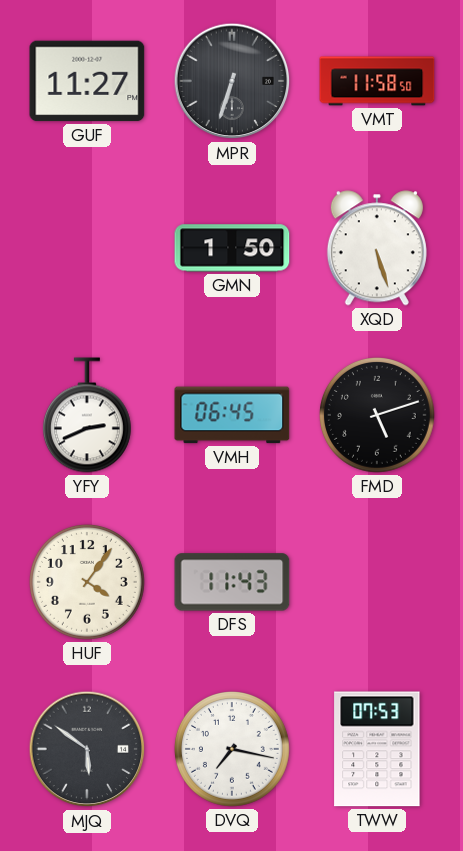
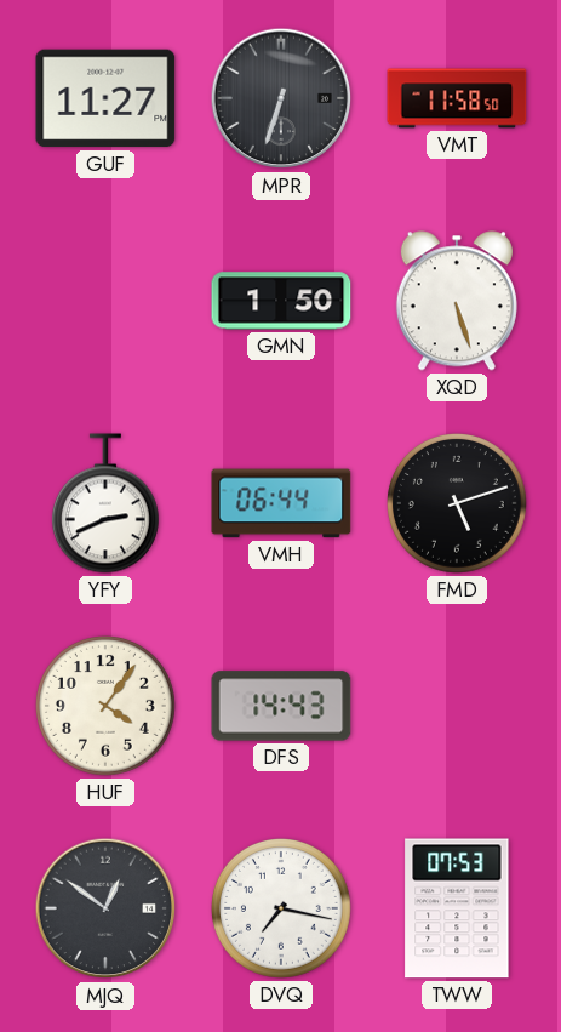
VMH: 06:45 -> 06:44
DFS: 11:43 -> 14:43
MJQ: 5:51 -> 12:51
